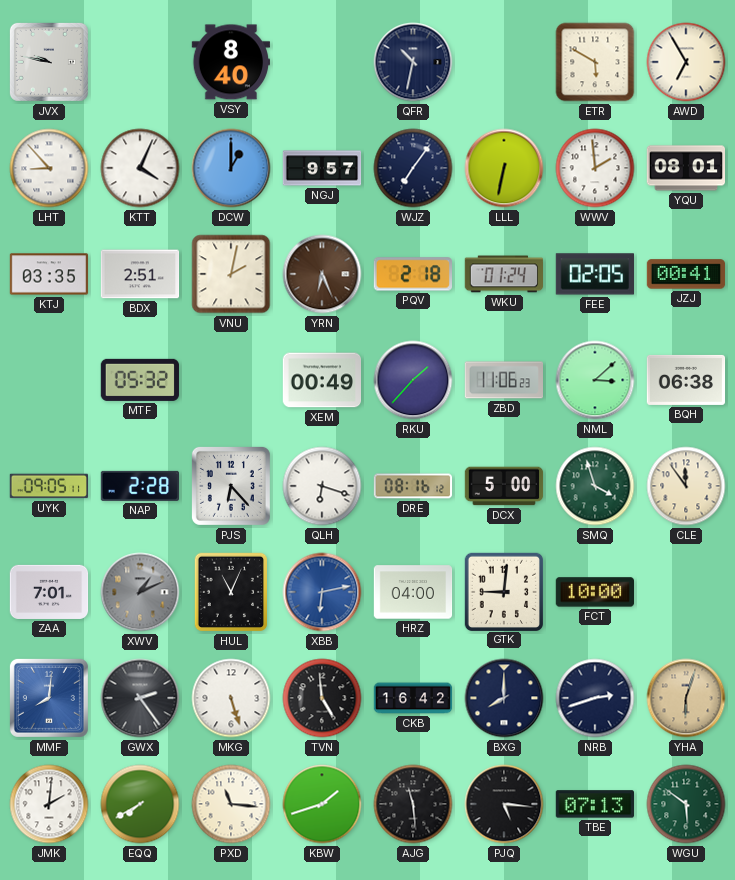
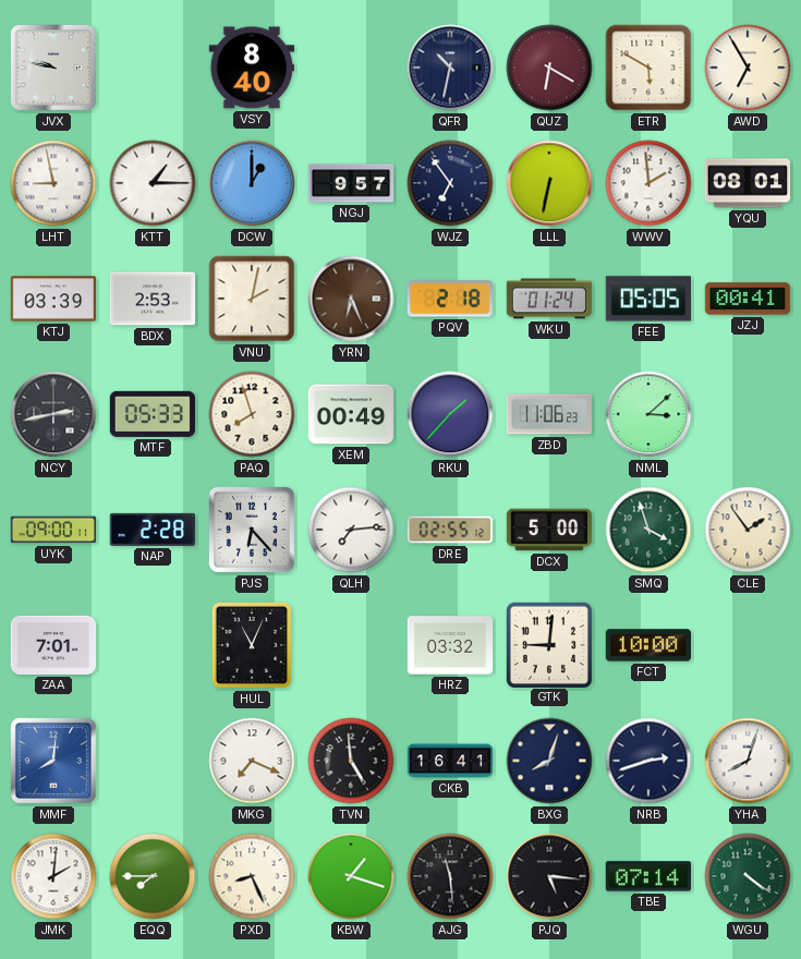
QUZ: none -> 6:20
LHT: 8:53 -> 8:58
KTT: 4:04 -> 1:15
WJZ: 7:06 -> 6:54
KTJ: 03:35 -> 03:39
BDX: 2:51 -> 2:53
FEE: 02:05 -> 05:05
NCY: none -> 2:43
MTF: 05:32 -> 05:33
PAQ: none -> 7:57
BQH: 06:38 -> none
UYK: 09:05 -> 09:00
QLH: 6:18 -> 7:14
DRE: 08:16 -> 02:55
CLE: 11:54 -> 1:54
XWV: 1:11 -> none
XBB: 6:13 -> none
HRZ: 04:00 -> 03:32
GWX: 2:24 -> none
MKG: 5:27 -> 7:19
CKB: 16:42 -> 16:41
BXG: 8:00 -> 8:03
YHA: 6:03 -> 8:03
YHA dial: champagne -> white
EQQ: 7:40 -> 7:45
PXD: 11:16 -> 8:26
KBW: 1:42 -> 1:18
TBE: 07:13 -> 07:14
WGU: 5:51 -> 4:21
